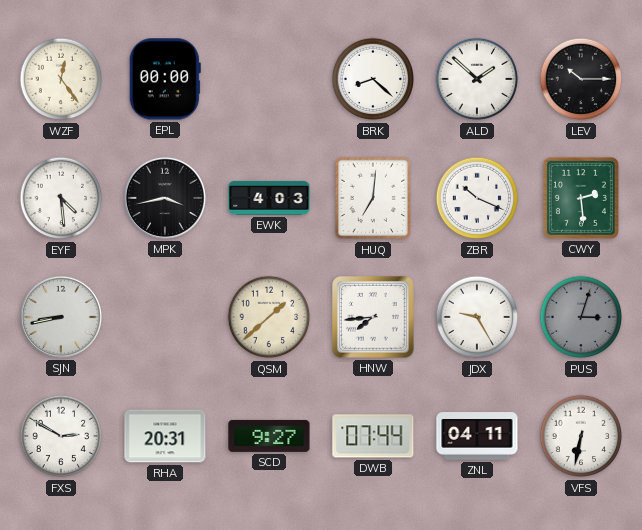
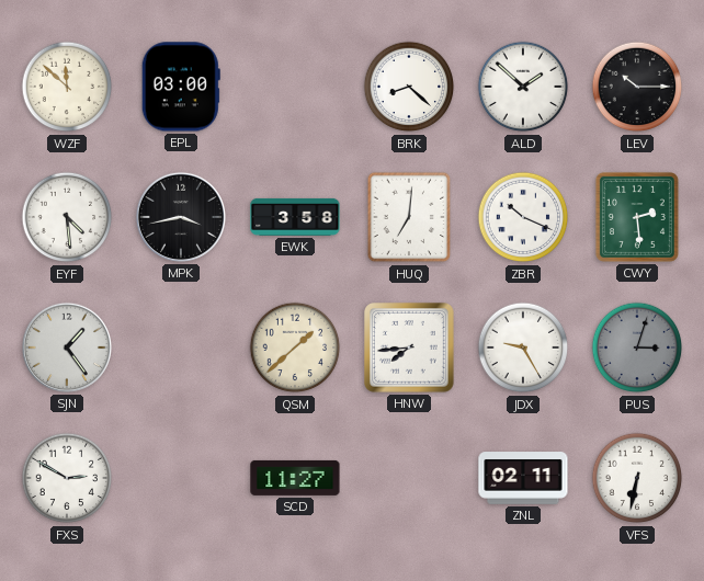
WZF: 12:24 -> 11:52
EPL: 00:00 -> 03:00
EWK: 4:03 -> 3:58
SJN: 8:43 -> 1:24
RHA: 20:31 -> none
SCD: 9:27 -> 11:27
DWB: 07:44 -> none
ZNL: 04:11 -> 02:11
